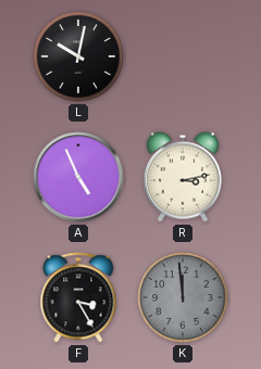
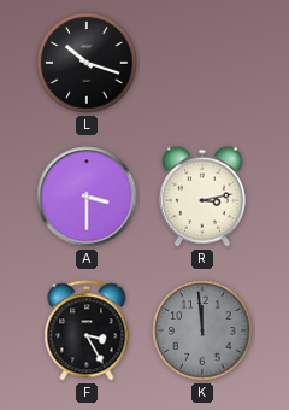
L: 10:02 -> 10:18
A: 4:56 -> 3:30
